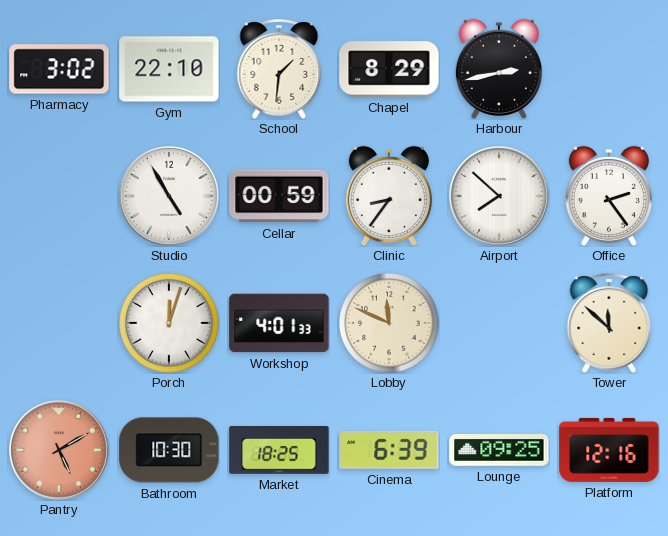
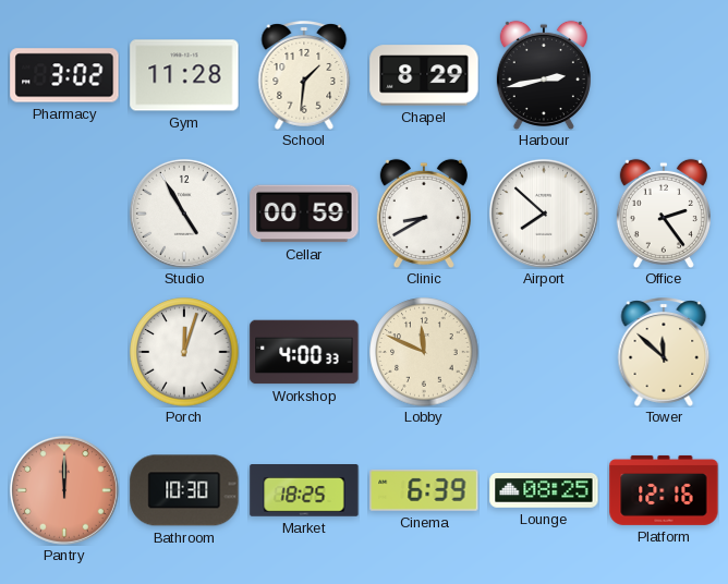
Gym: 22:10 -> 11:28
Clinic: 8:36 -> 8:40
Workshop: 4:01 -> 4:00
Pantry: 5:10 -> 12:00
Lounge: 09:25 -> 08:25
